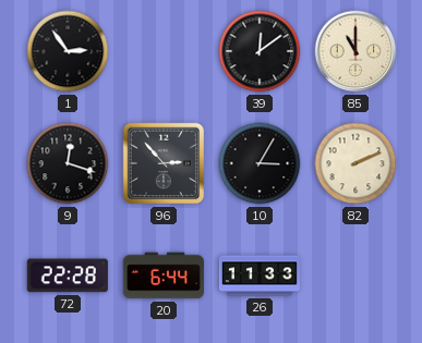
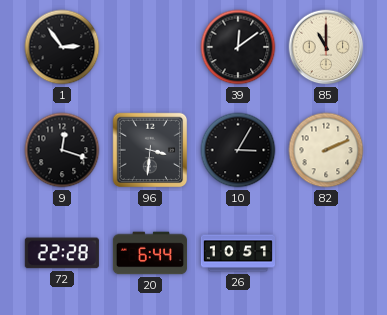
96: 2:53 -> 3:31
26: 11:33 -> 10:51
